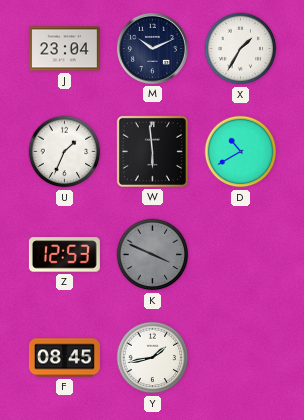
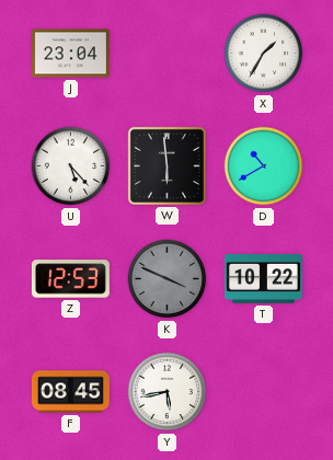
M: 10:11 -> none
U: 1:34 -> 5:23
T: none -> 10:22
Y: 1:43 -> 5:43
